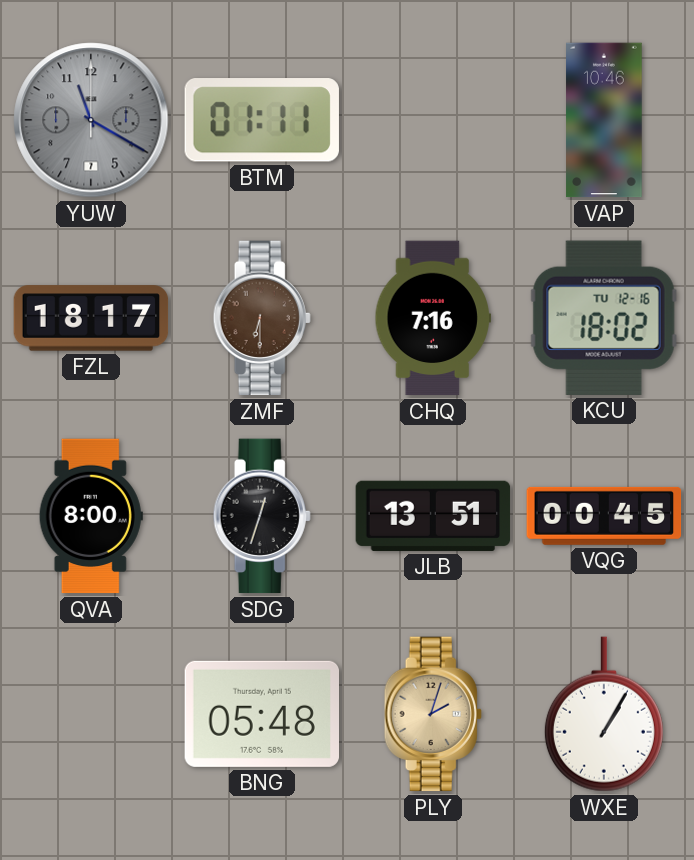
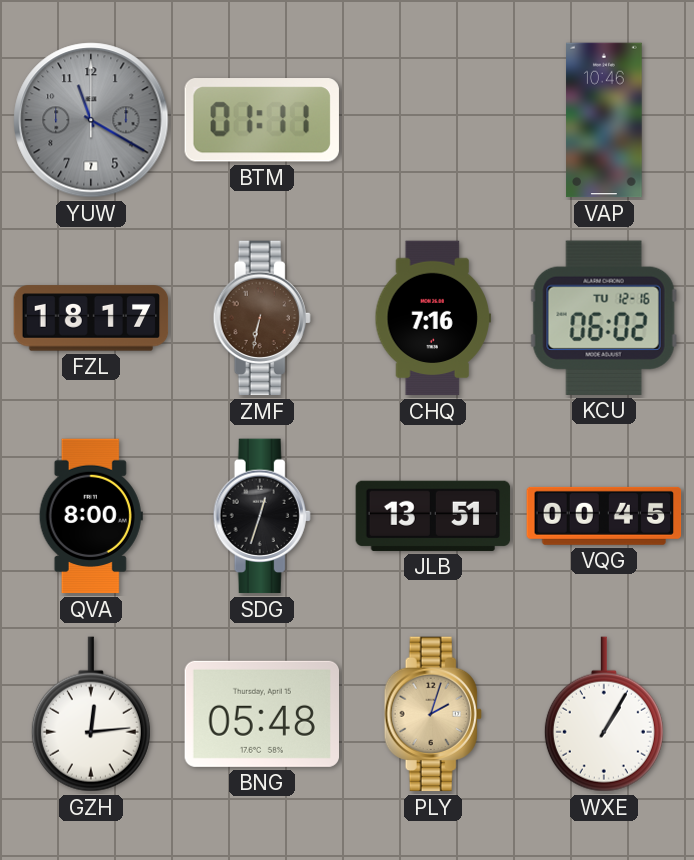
ZMF: 6:30 -> 6:32
KCU: 18:02 -> 06:02
GZH: none -> 12:14
